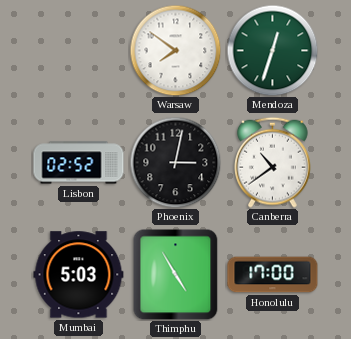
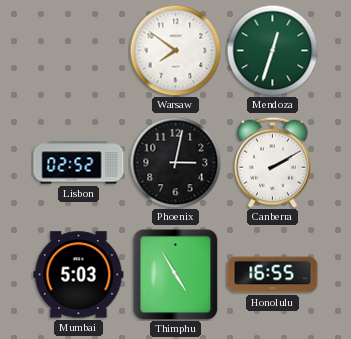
Canberra: 10:39 -> 2:10
Honolulu: 17:00 -> 16:55
